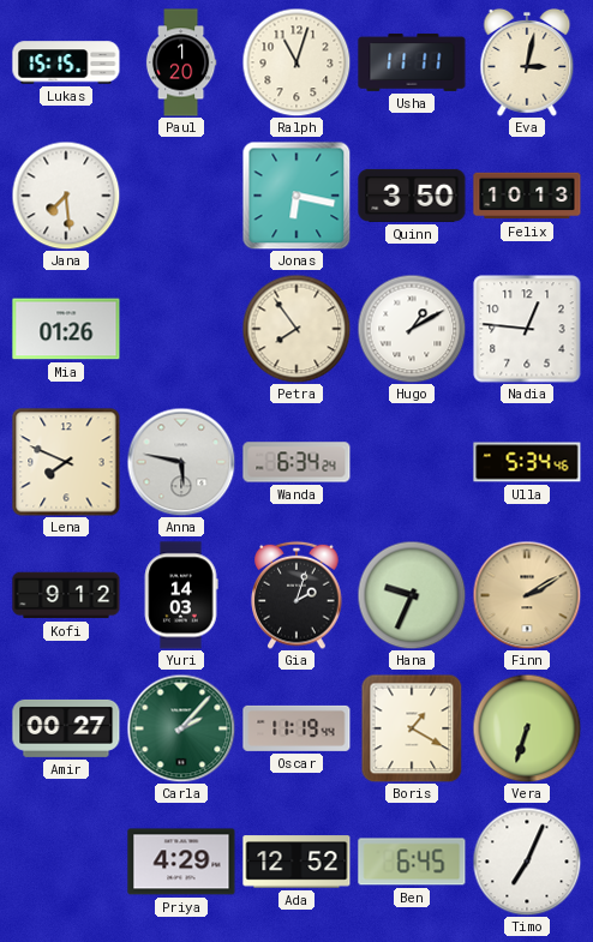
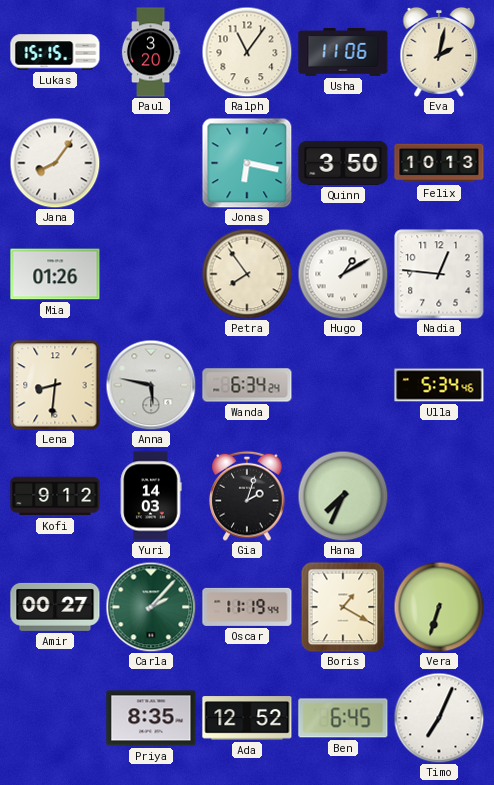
Paul: 1:20 -> 3:20
Ralph: 11:03 -> 11:06
Usha: 11:11 -> 11:06
Eva: 3:02 -> 2:02
Jana: 7:29 -> 8:06
Lena: 7:49 -> 8:31
Hana: 9:34 -> 7:34
Finn: 2:10 -> none
Priya: 4:29 -> 8:35
